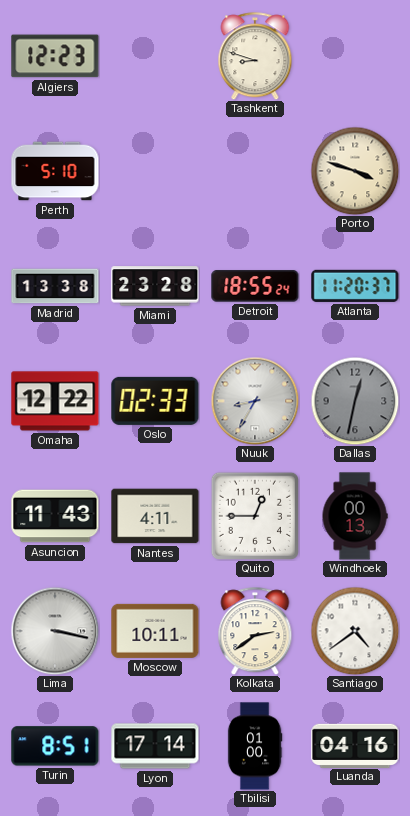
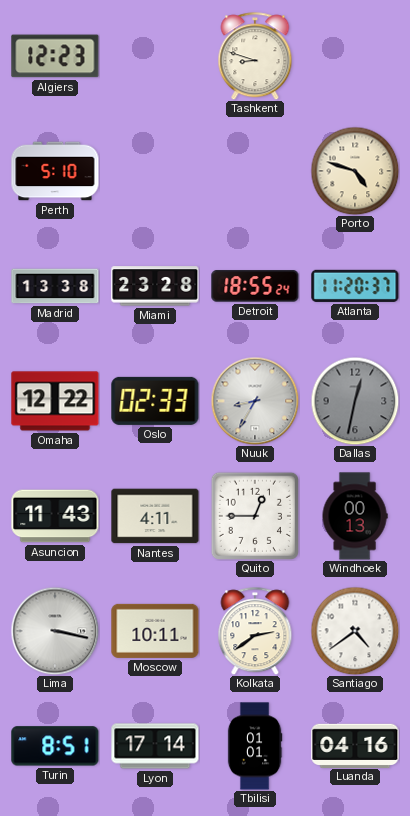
Porto: 3:48 -> 4:48
Tbilisi: 01:00 -> 01:01
